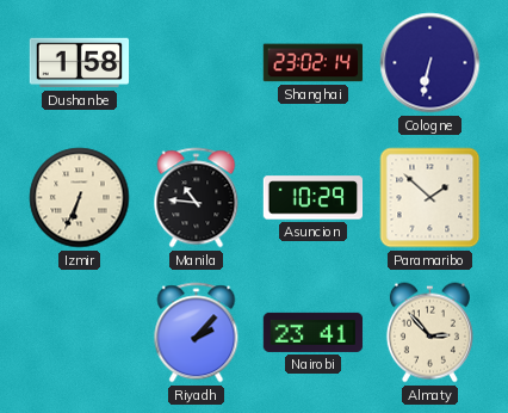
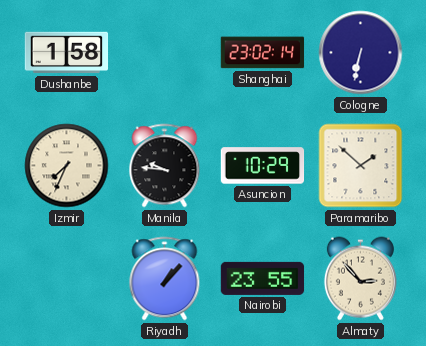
Izmir: 6:34 -> 7:34
Manila: 10:46 -> 9:46
Riyadh: 2:07 -> 1:07
Nairobi: 23:41 -> 23:55
